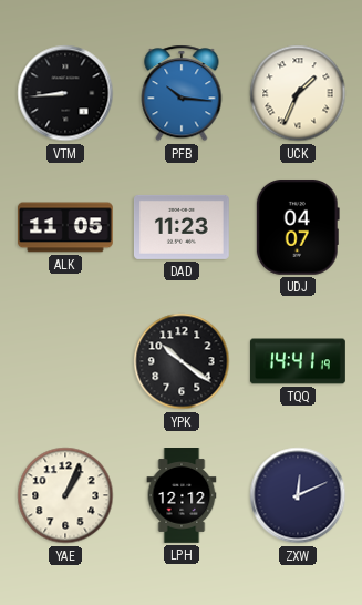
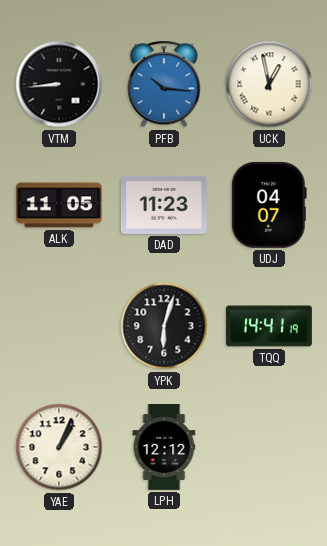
UCK: 1:34 -> 12:58
YPK: 10:21 -> 6:03
ZXW: 12:11 -> none
